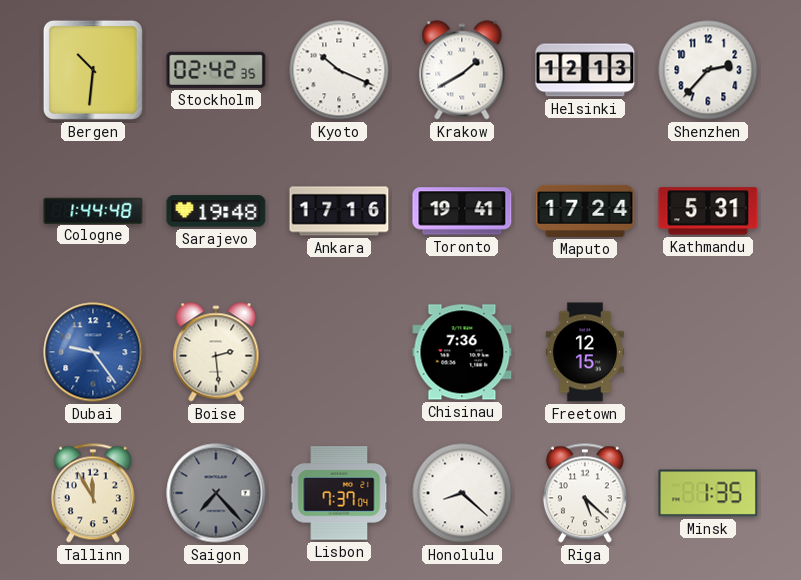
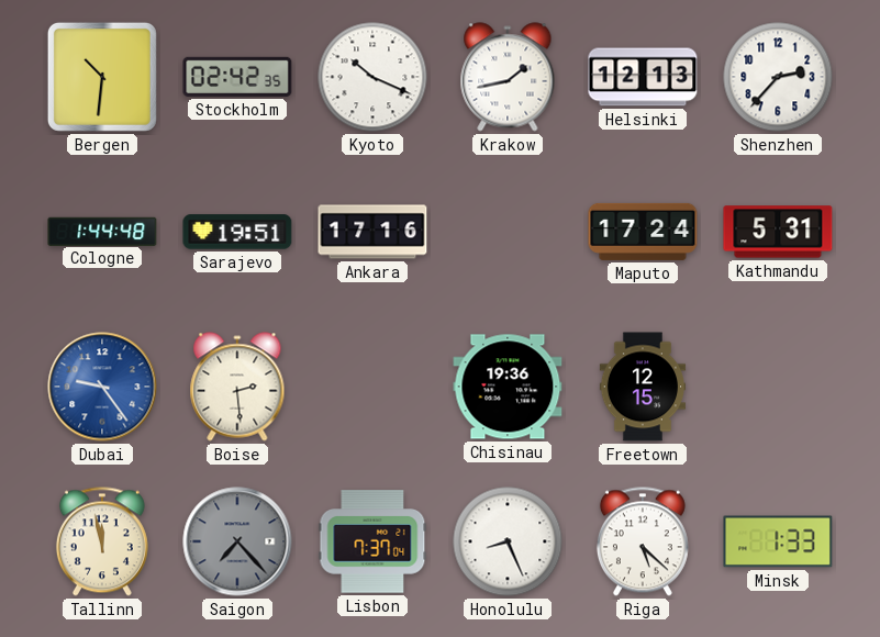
Krakow: 1:40 -> 1:43
Sarajevo: 19:48 -> 19:51
Toronto: 19:41 -> none
Chisinau: 7:36 -> 19:36
Tallinn: 11:55 -> 11:58
Honolulu: 8:22 -> 8:26
Minsk: 1:35 -> 1:33
